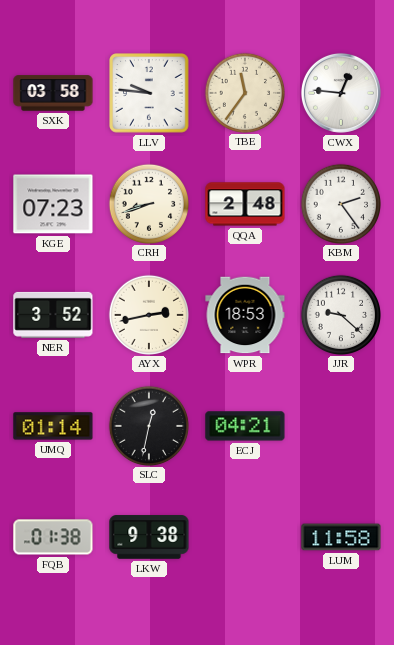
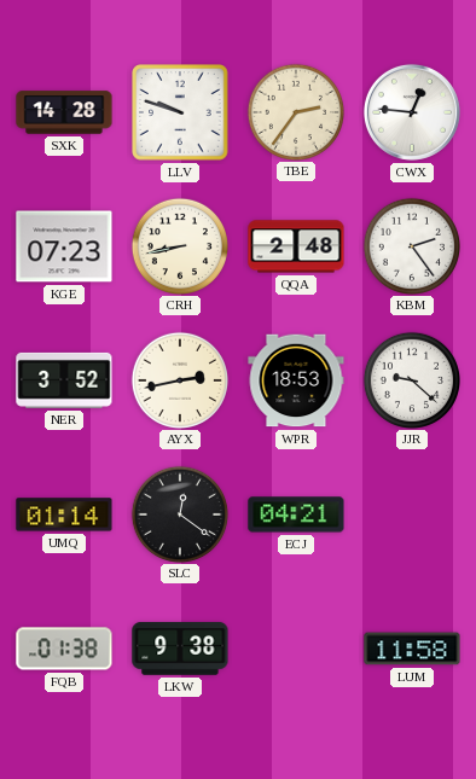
SXK: 03:58 -> 14:28
LLV: 9:46 -> 9:48
TBE: 11:36 -> 2:36
CRH: 8:42 -> 8:43
SLC: 12:32 -> 12:21
